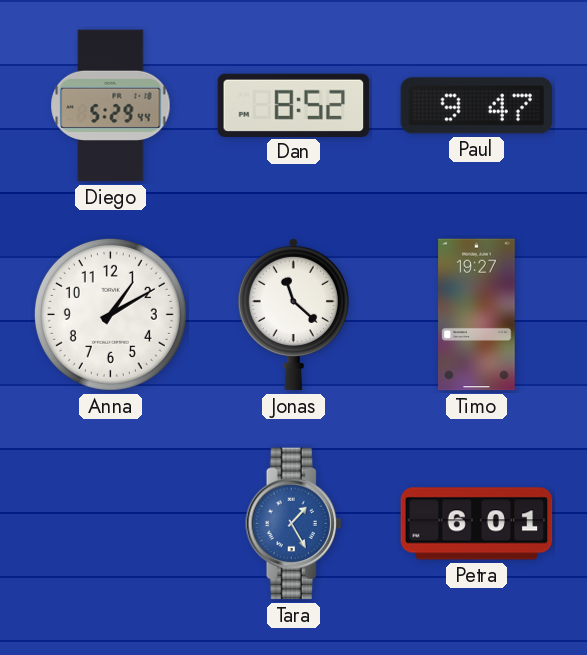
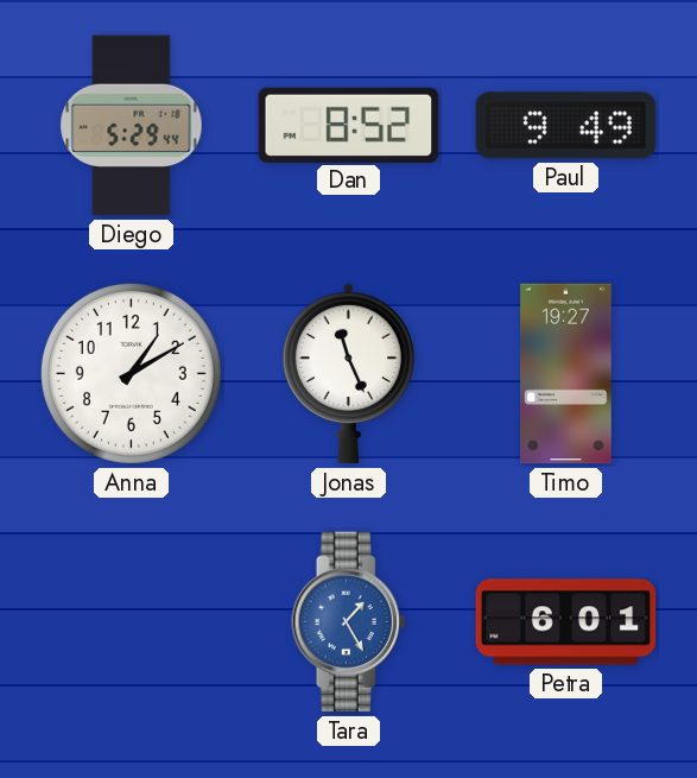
Paul: 9:47 -> 9:49
Jonas: 11:22 -> 11:26
